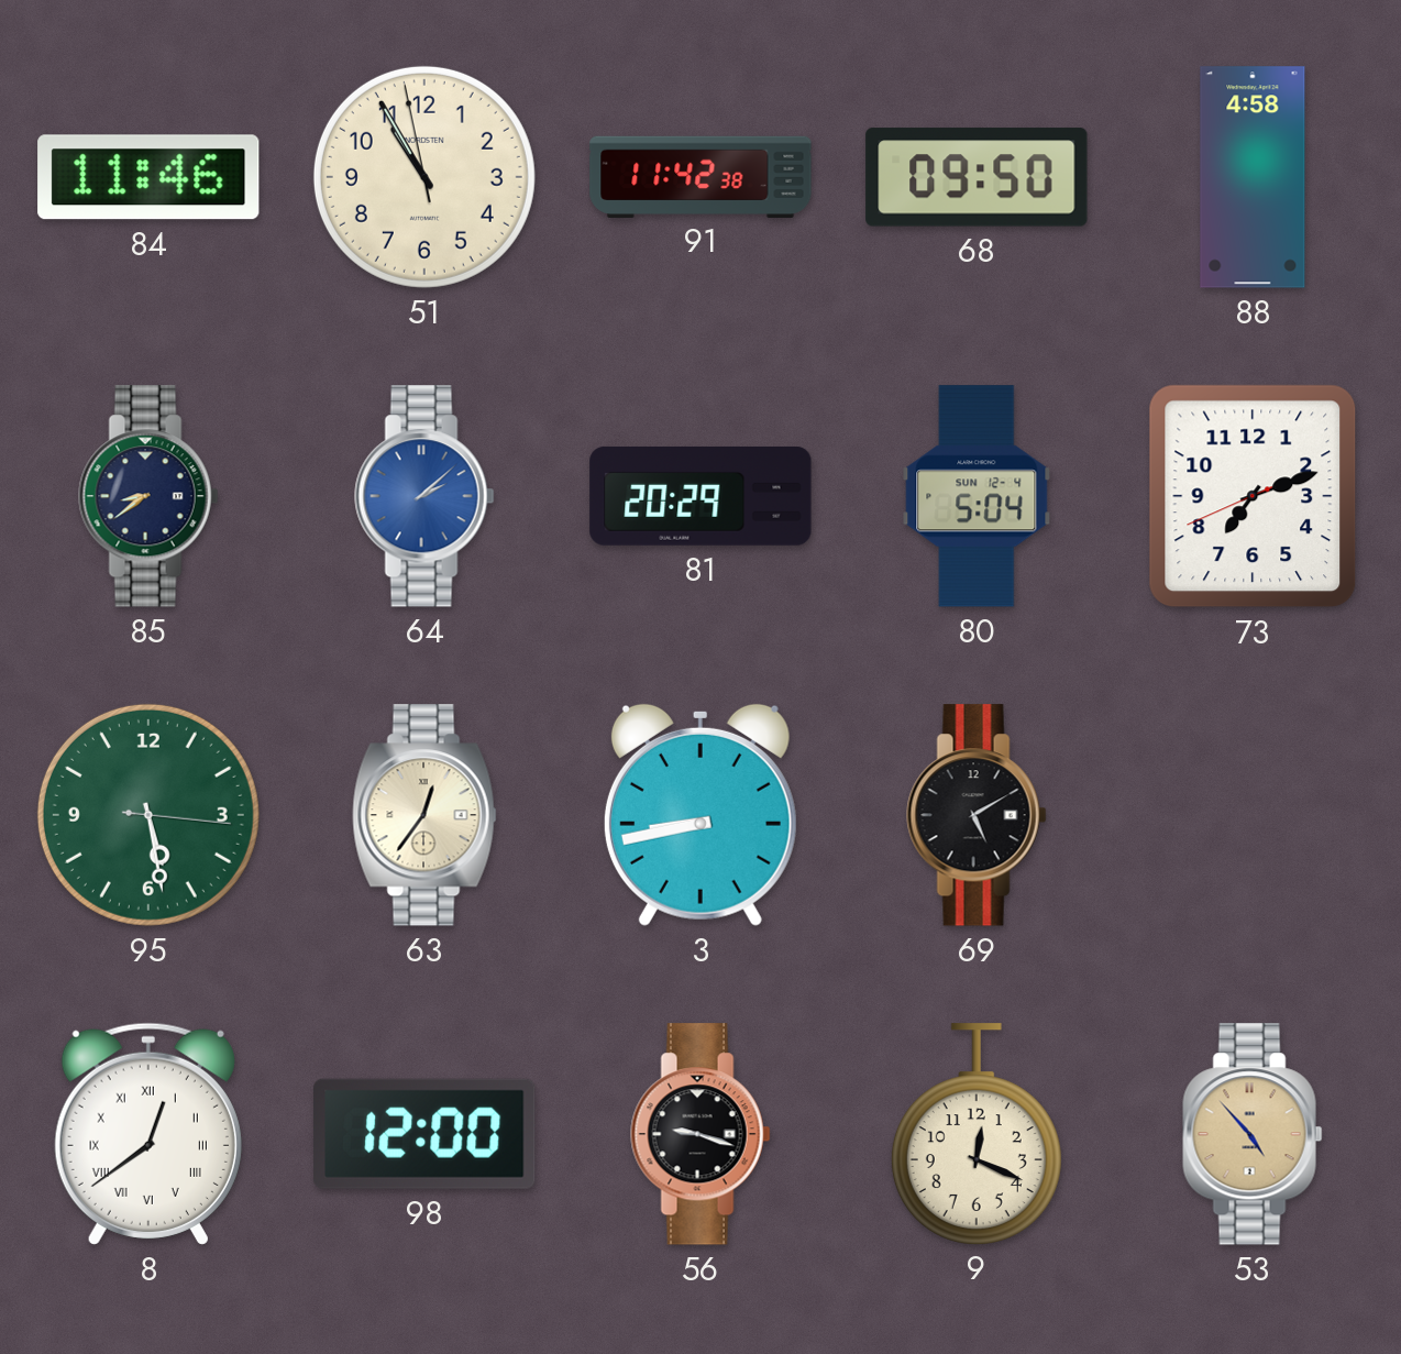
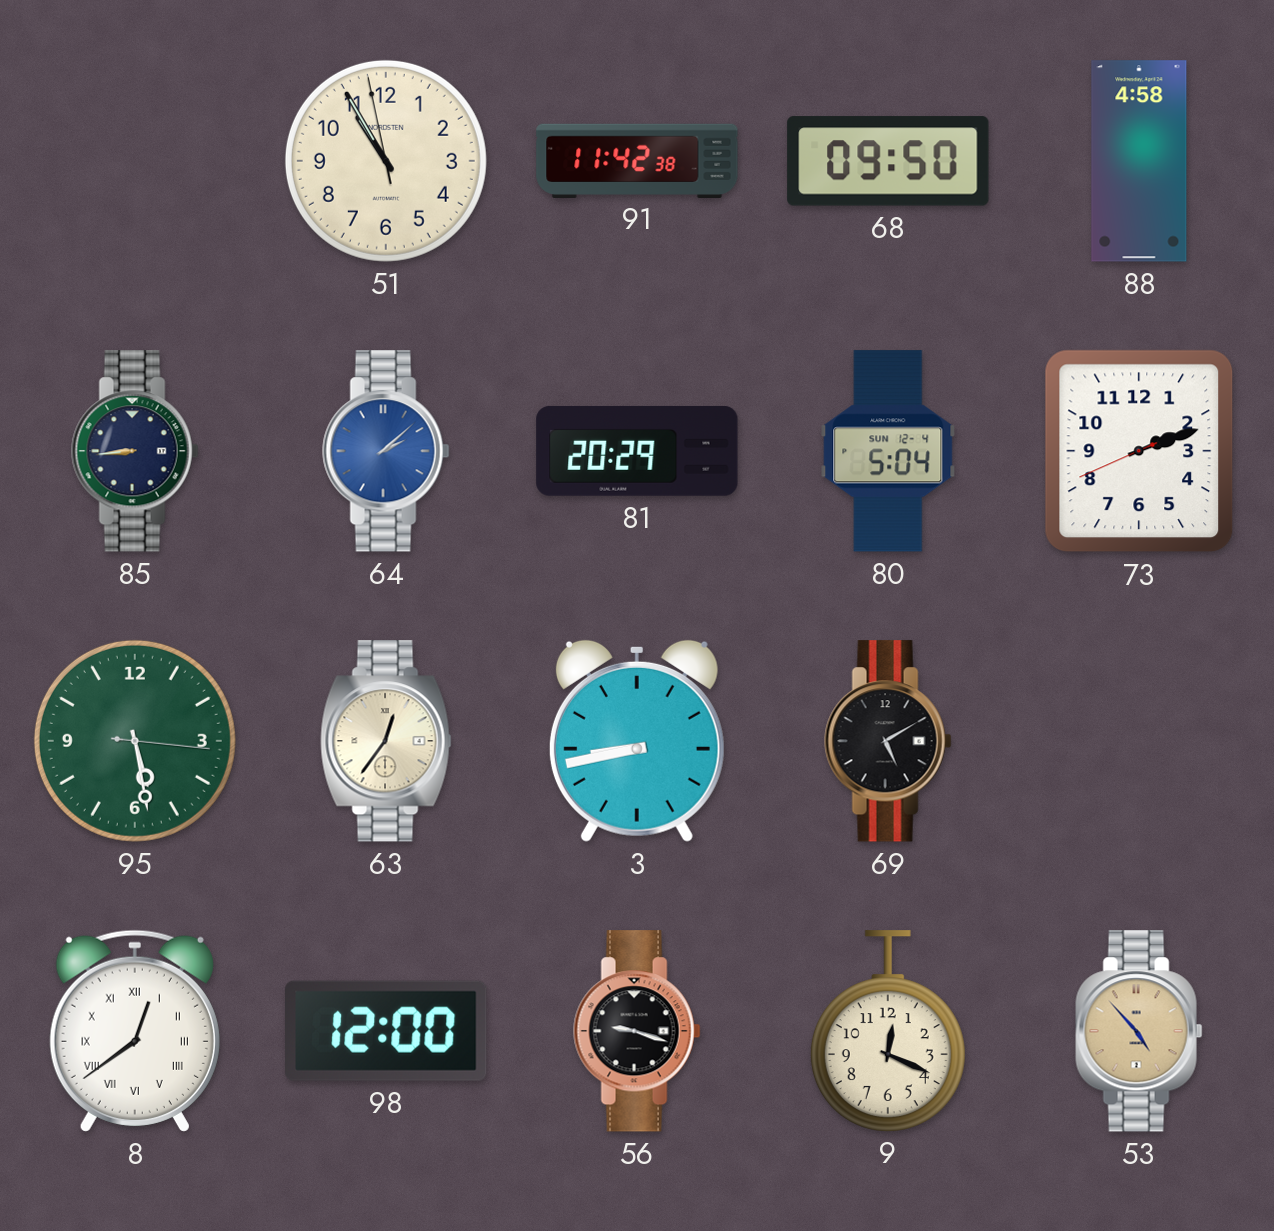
84: 11:46 -> none
85: 8:39 -> 8:44
73: 7:11 -> 2:11
